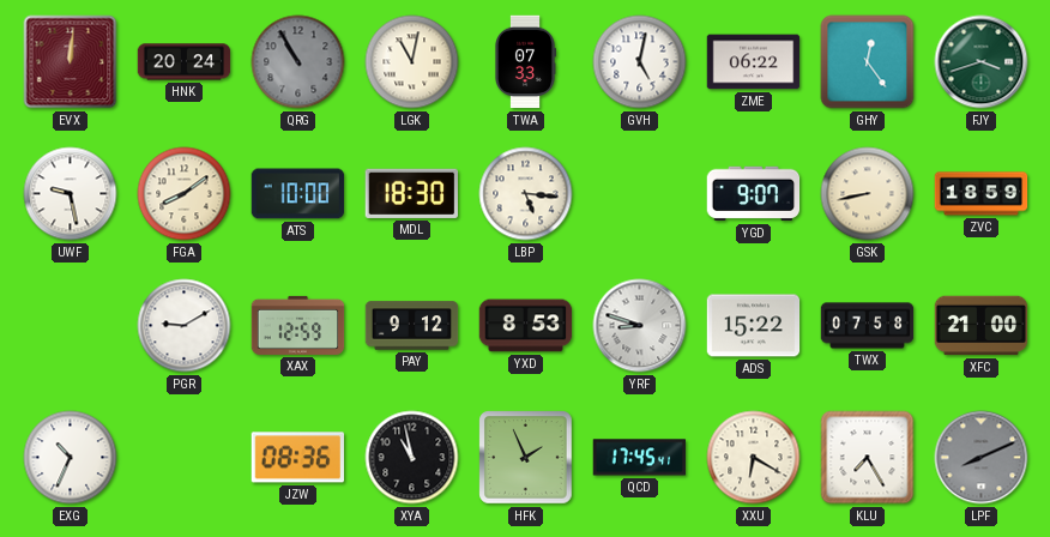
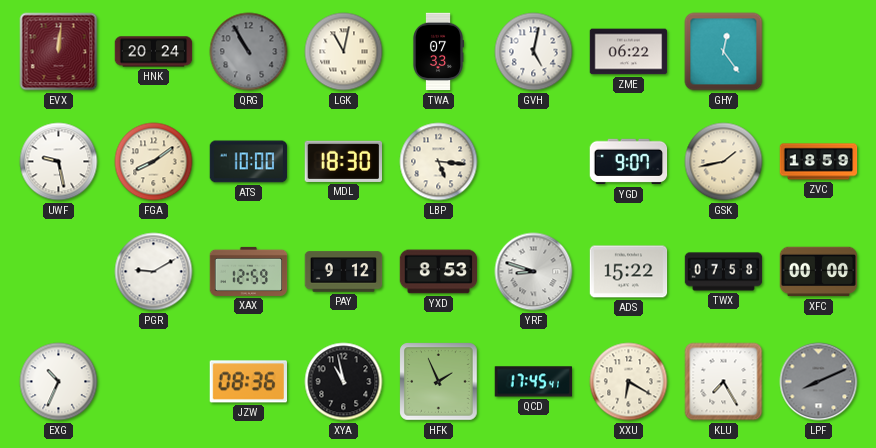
FJY: 3:42 -> none
GSK: 8:43 -> 1:43
XFC: 21:00 -> 00:00
